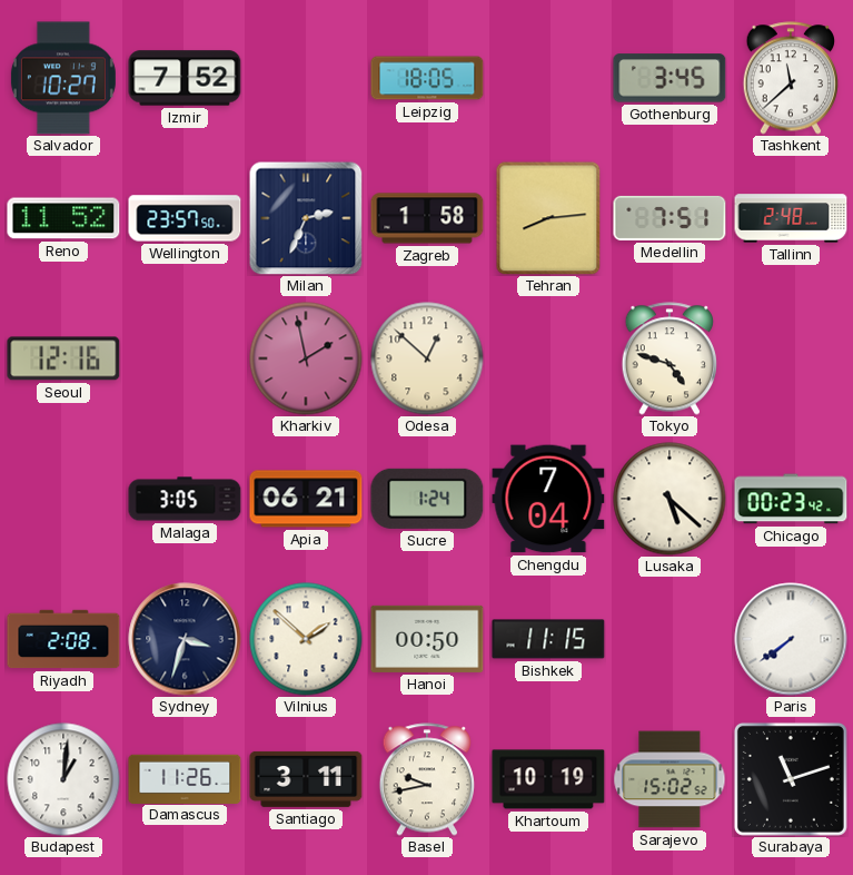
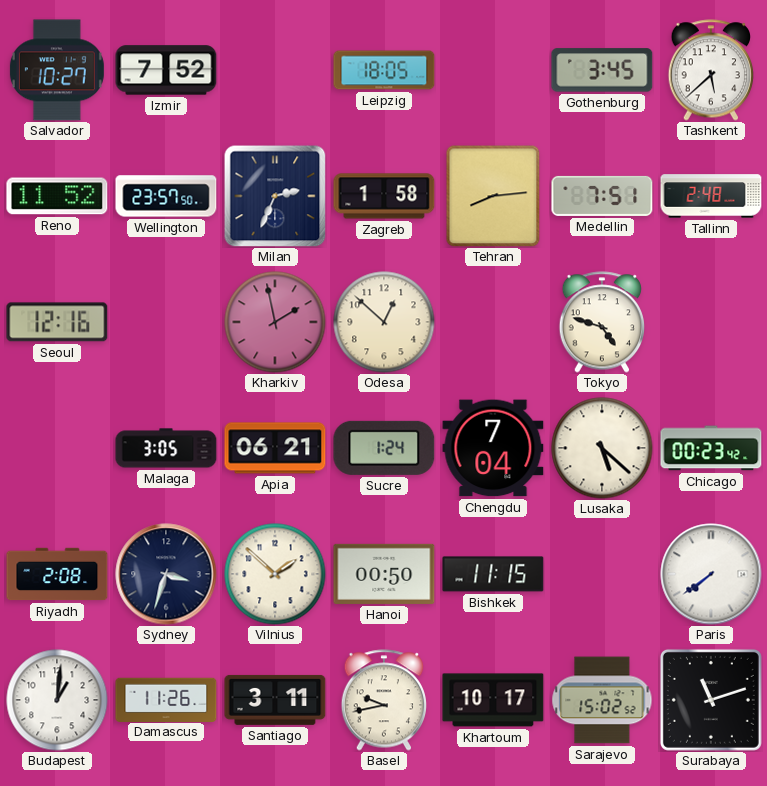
Tashkent: 11:38 -> 5:38
Khartoum: 10:19 -> 10:17
